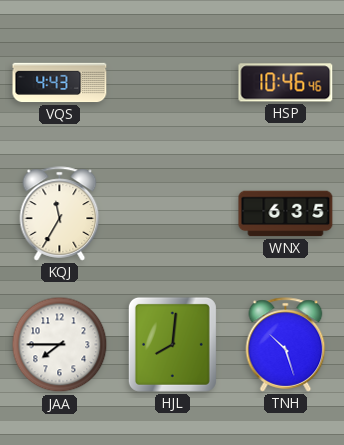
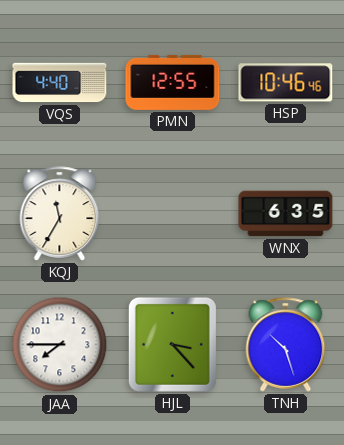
VQS: 4:43 -> 4:40
PMN: none -> 12:55
HJL: 8:01 -> 3:23
